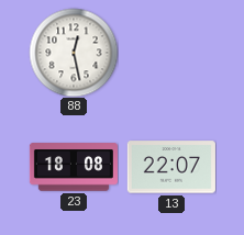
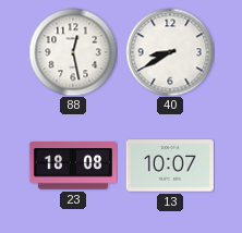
40: none -> 8:40
13: 22:07 -> 10:07
